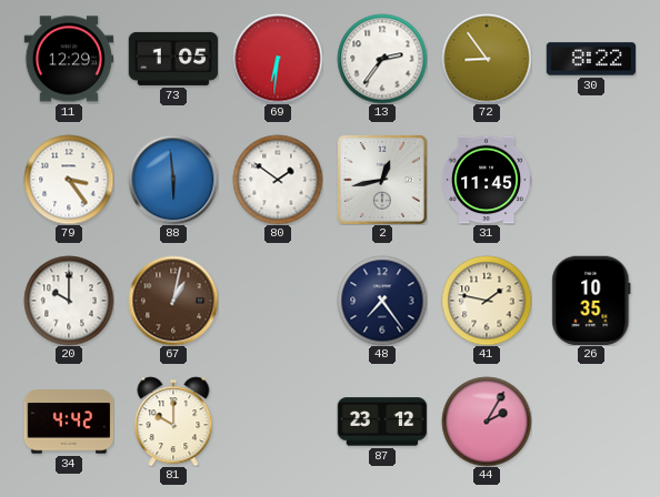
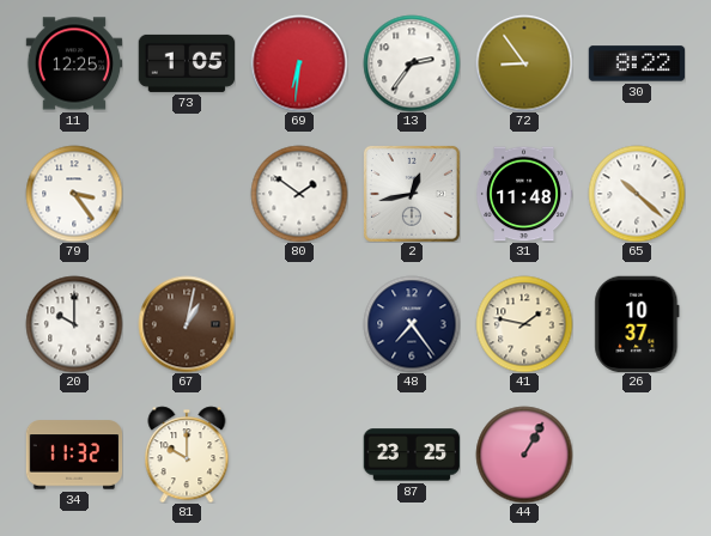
11: 12:29 -> 12:25
88: 5:59 -> none
31: 11:45 -> 11:48
65: none -> 10:22
26: 10:35 -> 10:37
34: 4:42 -> 11:32
87: 23:12 -> 23:25
44: 2:05 -> 1:05
